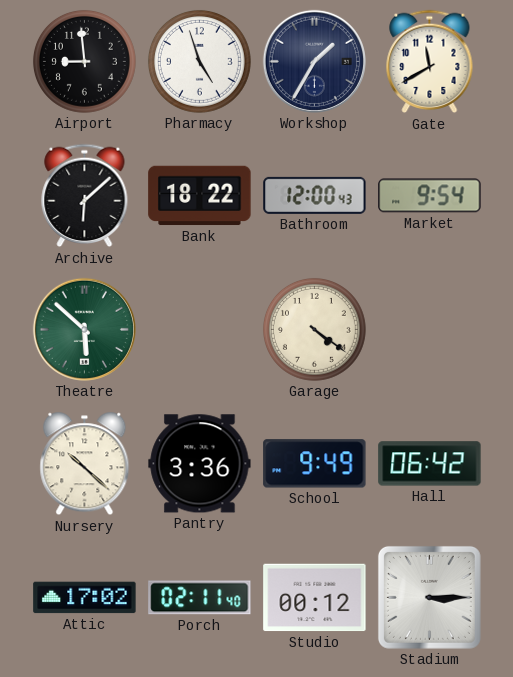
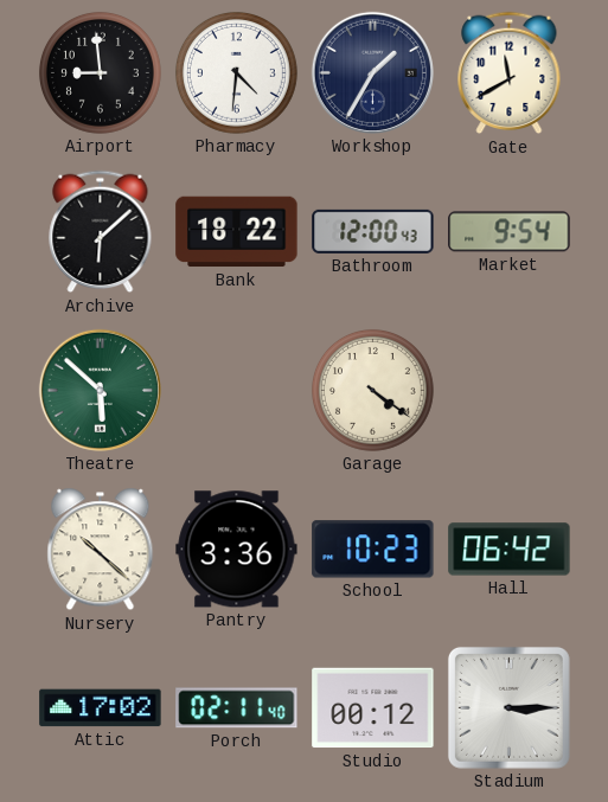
Pharmacy: 4:57 -> 4:31
School: 9:49 -> 10:23
